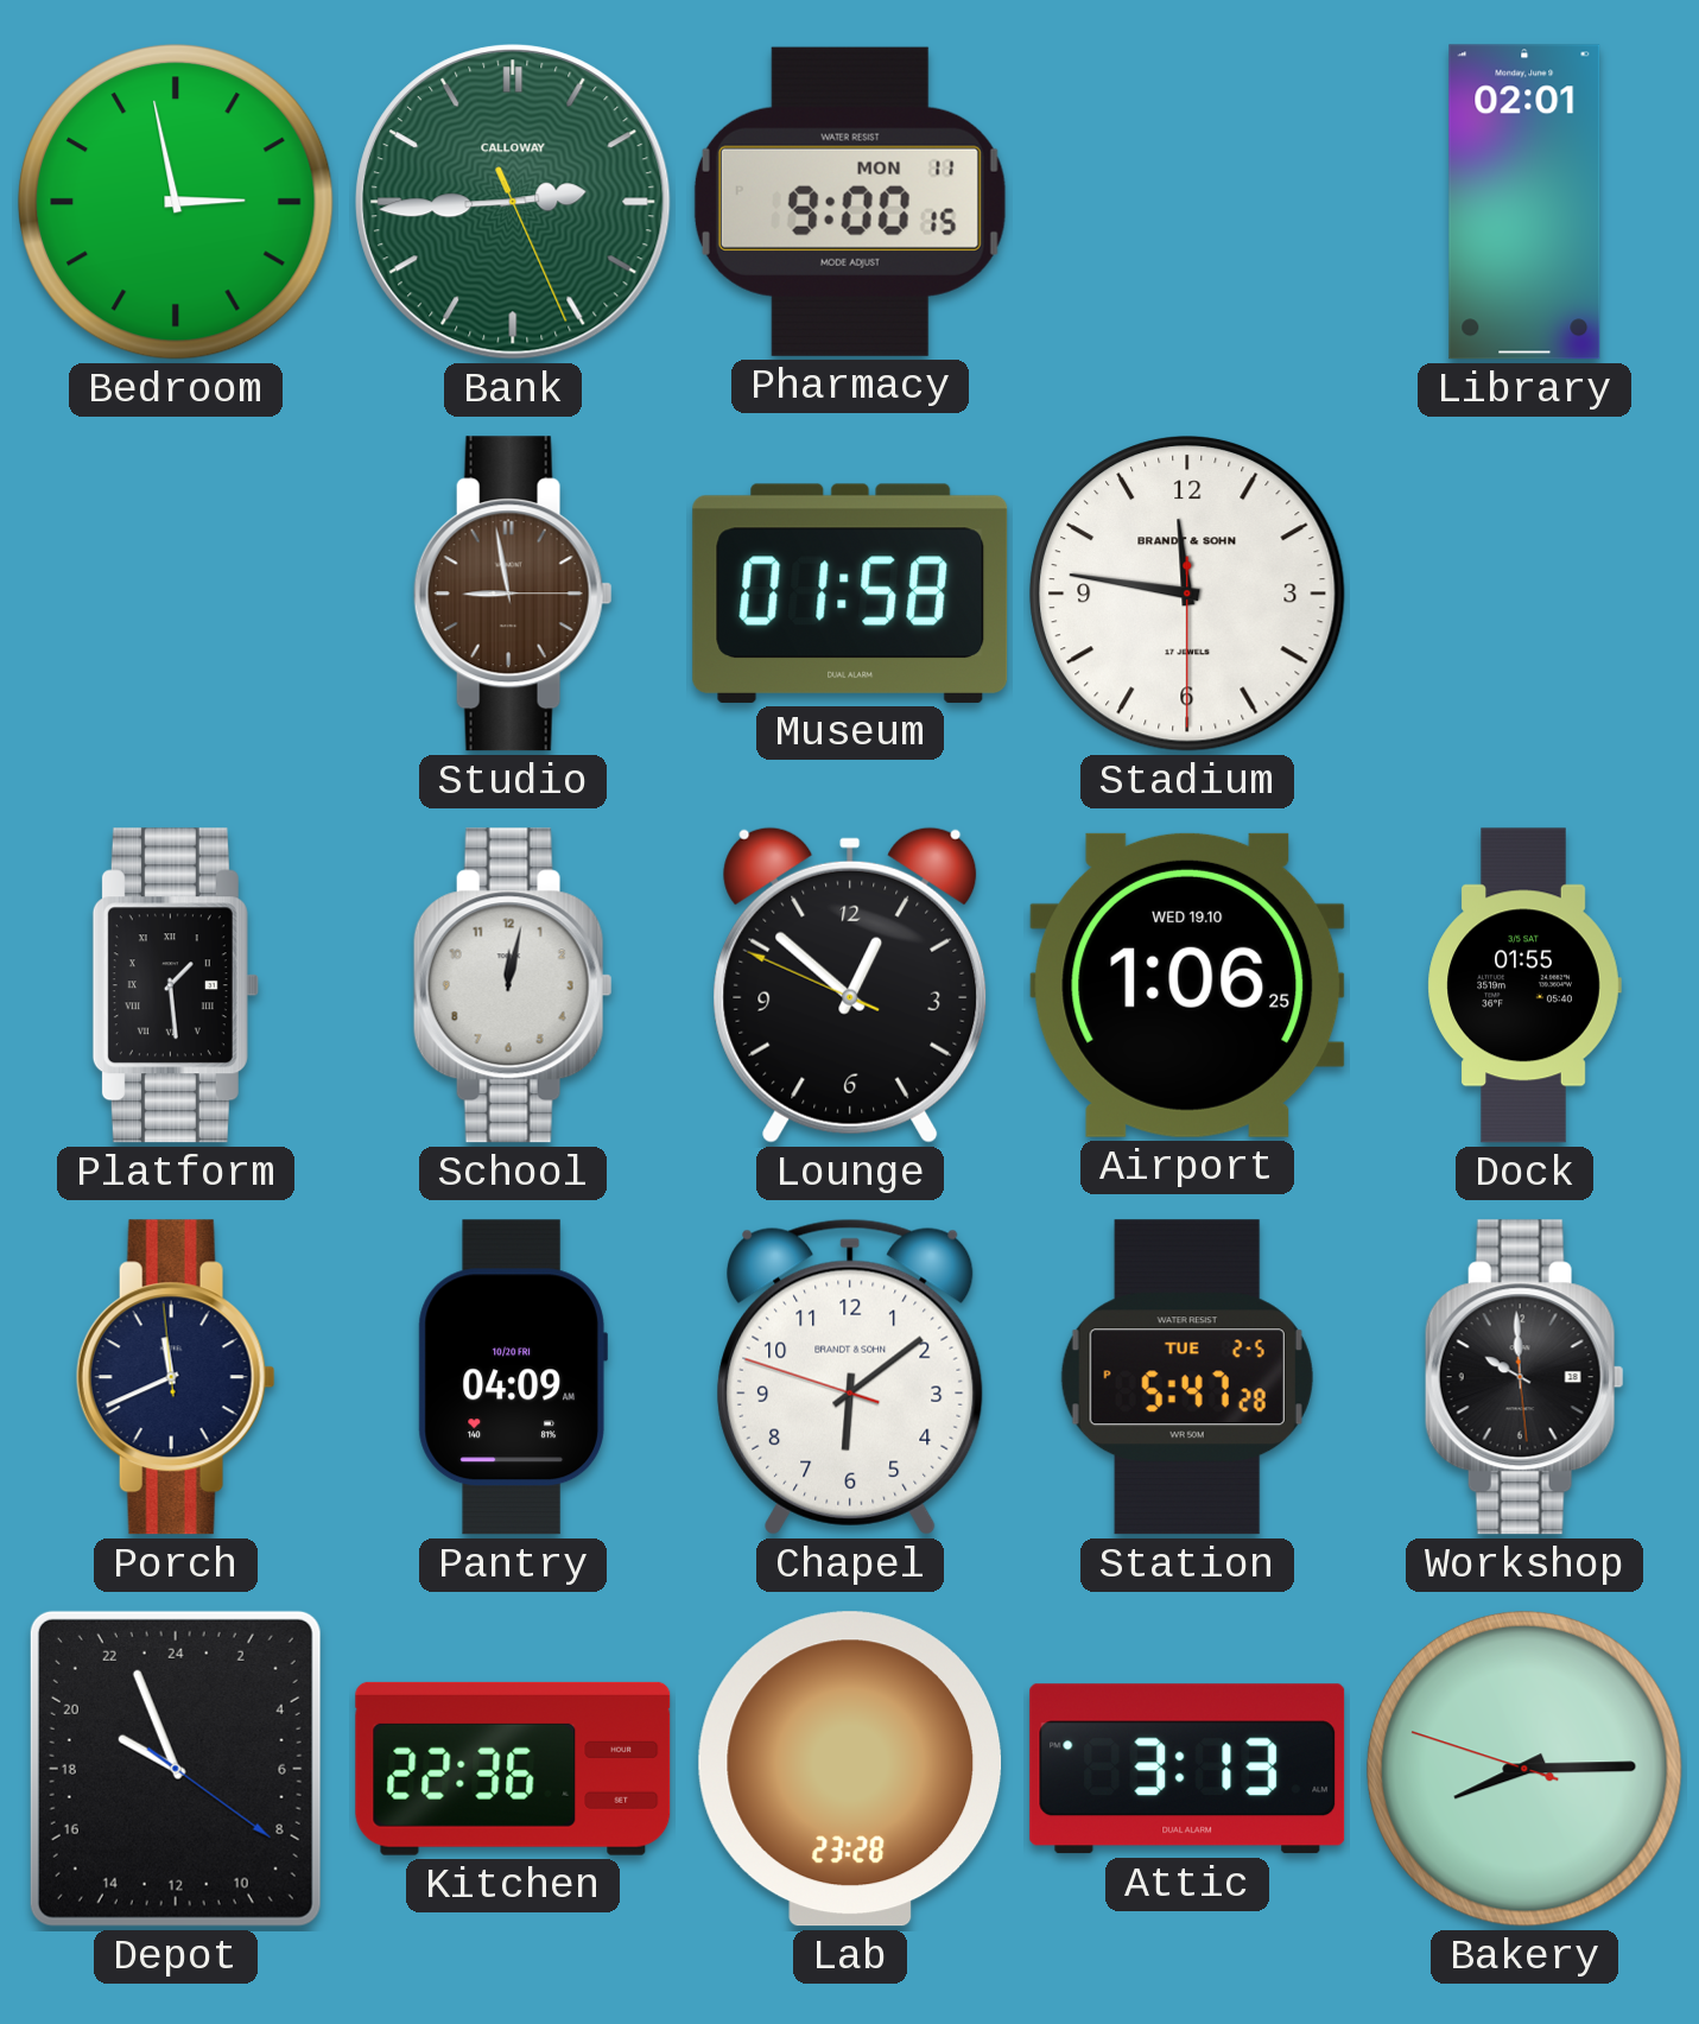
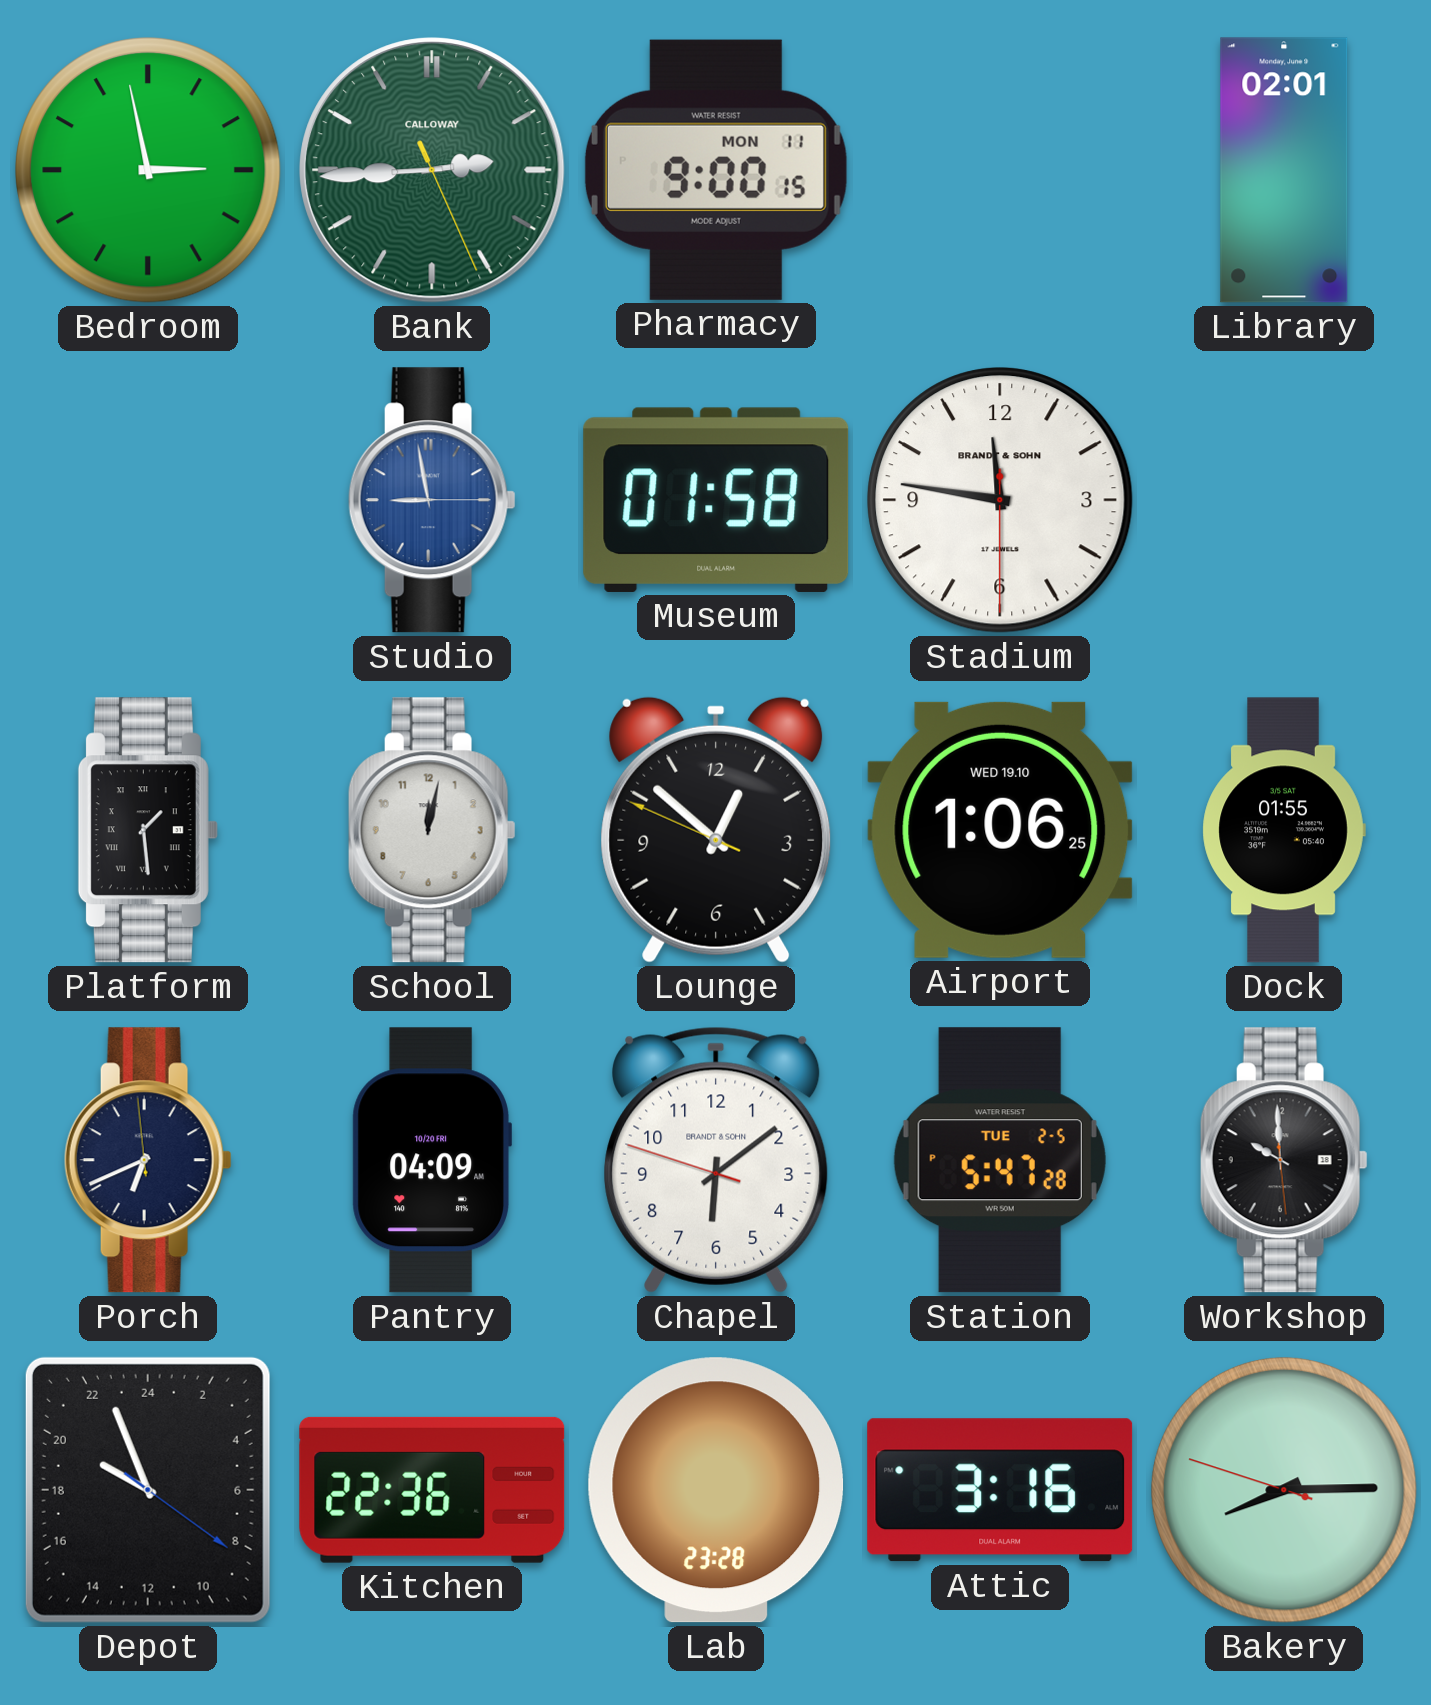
Studio dial: brown -> blue
Porch: 11:40 -> 6:40
Attic: 3:13 -> 3:16
